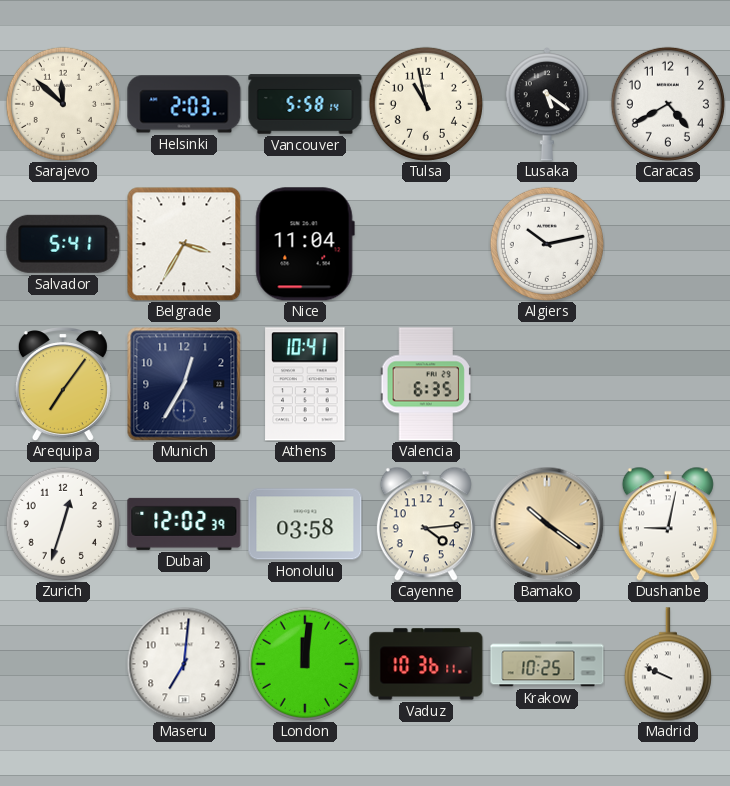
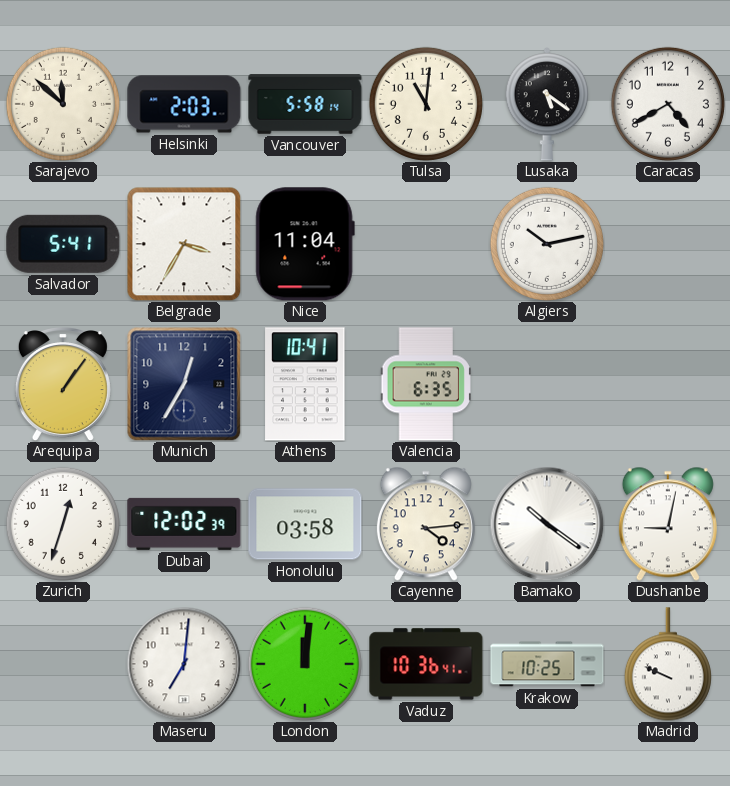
Tulsa: 10:58 -> 11:01
Arequipa: 7:06 -> 1:06
Bamako dial: champagne -> white
Vaduz: 10:36:11 -> 10:36:41
